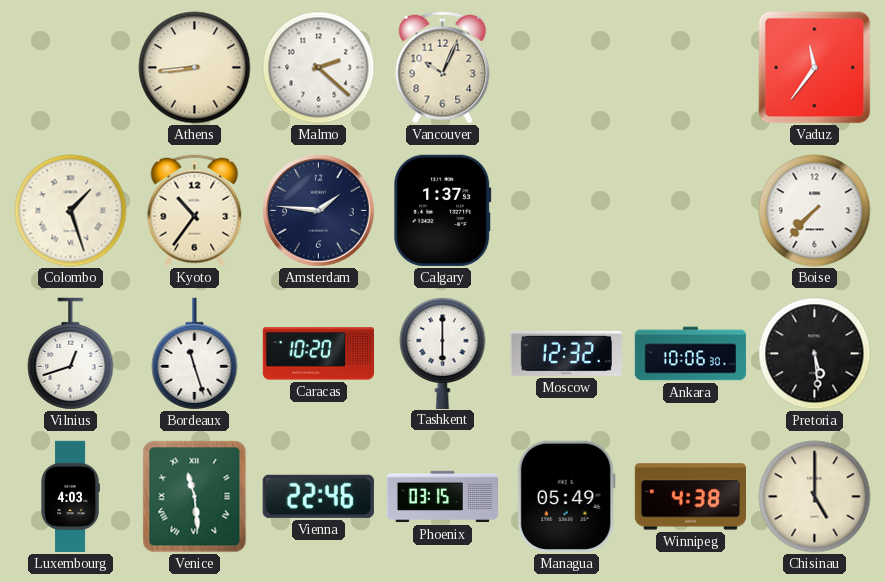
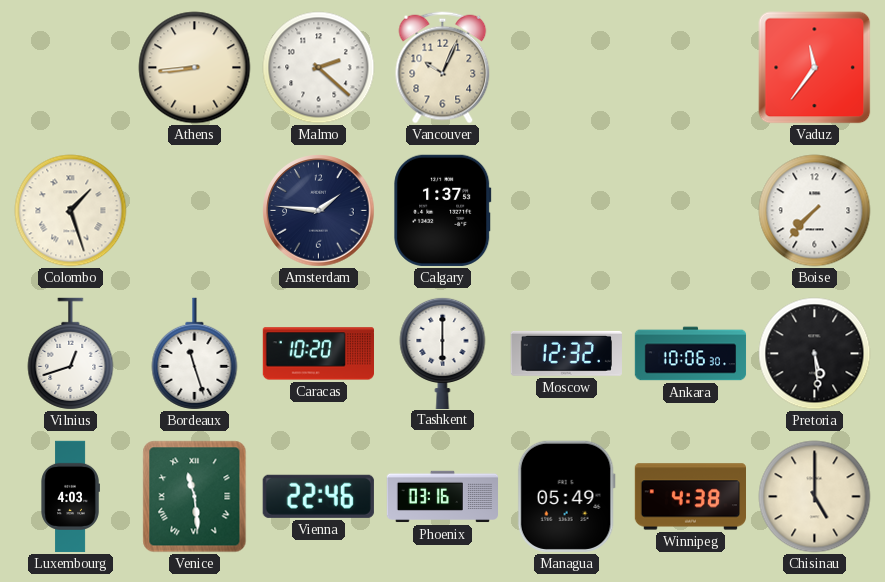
Kyoto: 10:36 -> none
Phoenix: 03:15 -> 03:16
